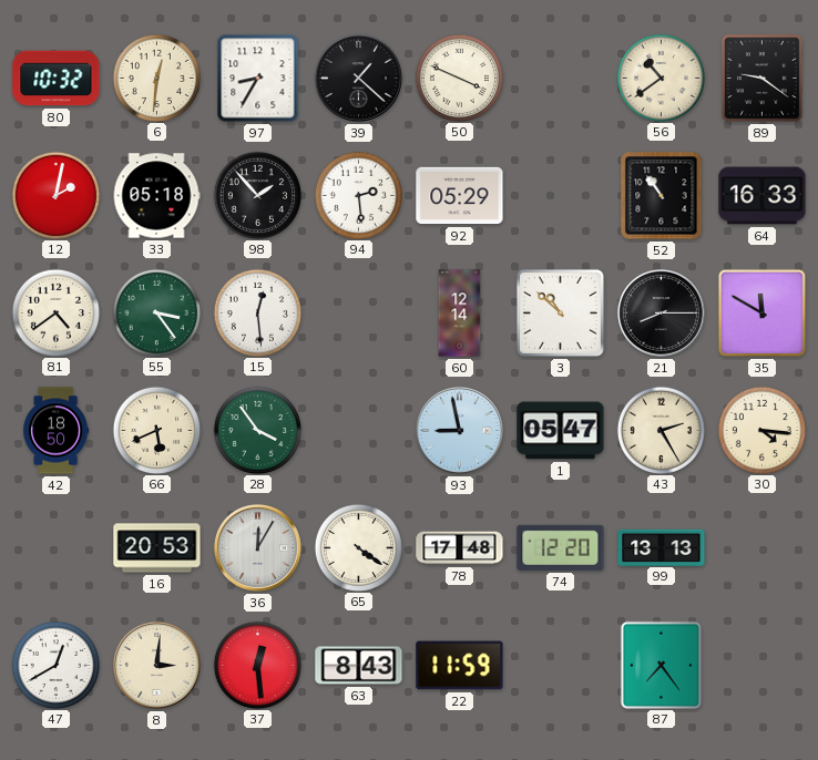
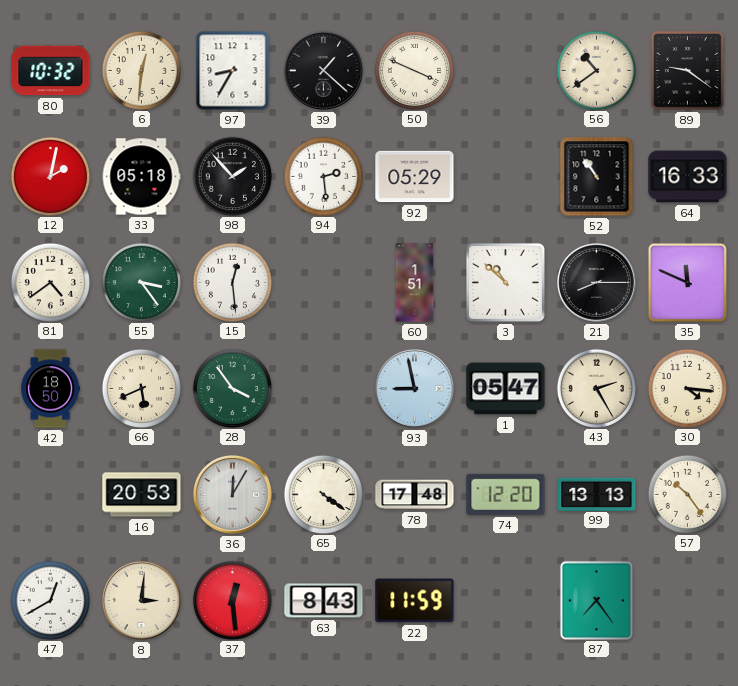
60: 12:14 -> 1:51
35: 11:50 -> 11:49
57: none -> 10:24
